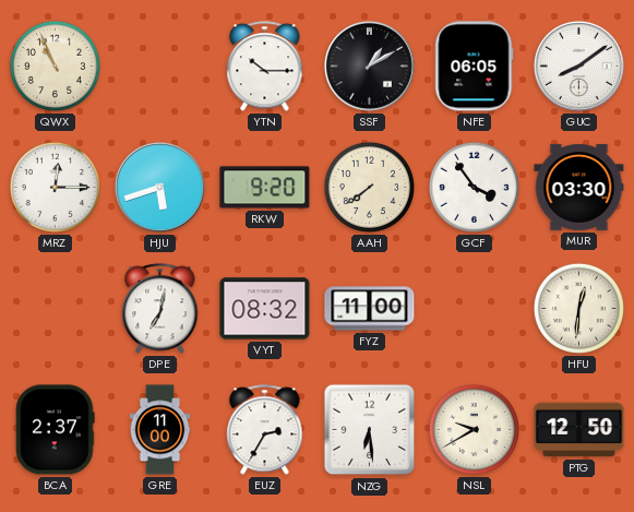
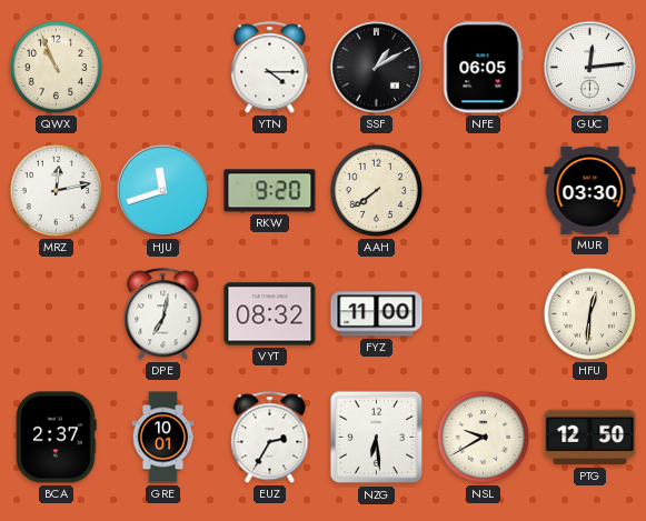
YTN: 10:15 -> 4:15
GUC: 8:09 -> 12:14
MRZ: 12:15 -> 12:13
HJU: 5:42 -> 11:42
GCF: 3:54 -> none
GRE: 11:00 -> 10:01
